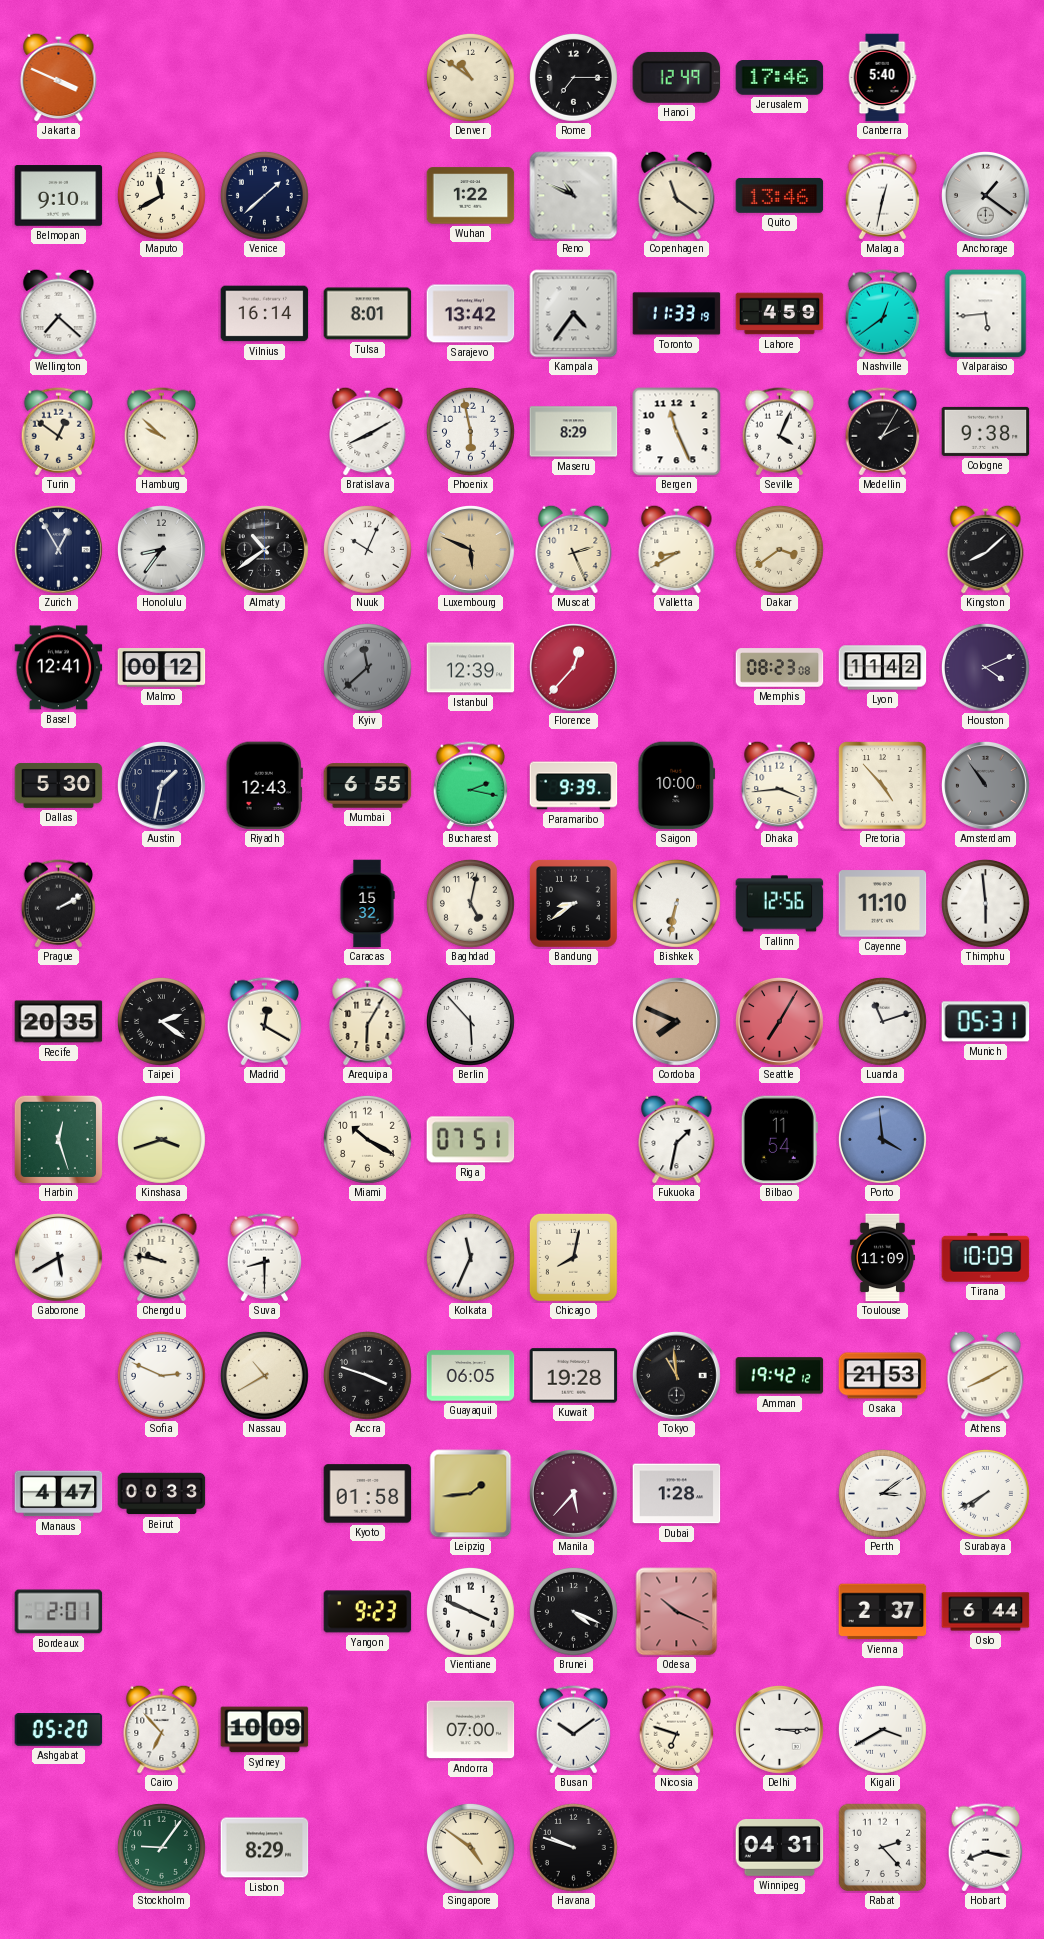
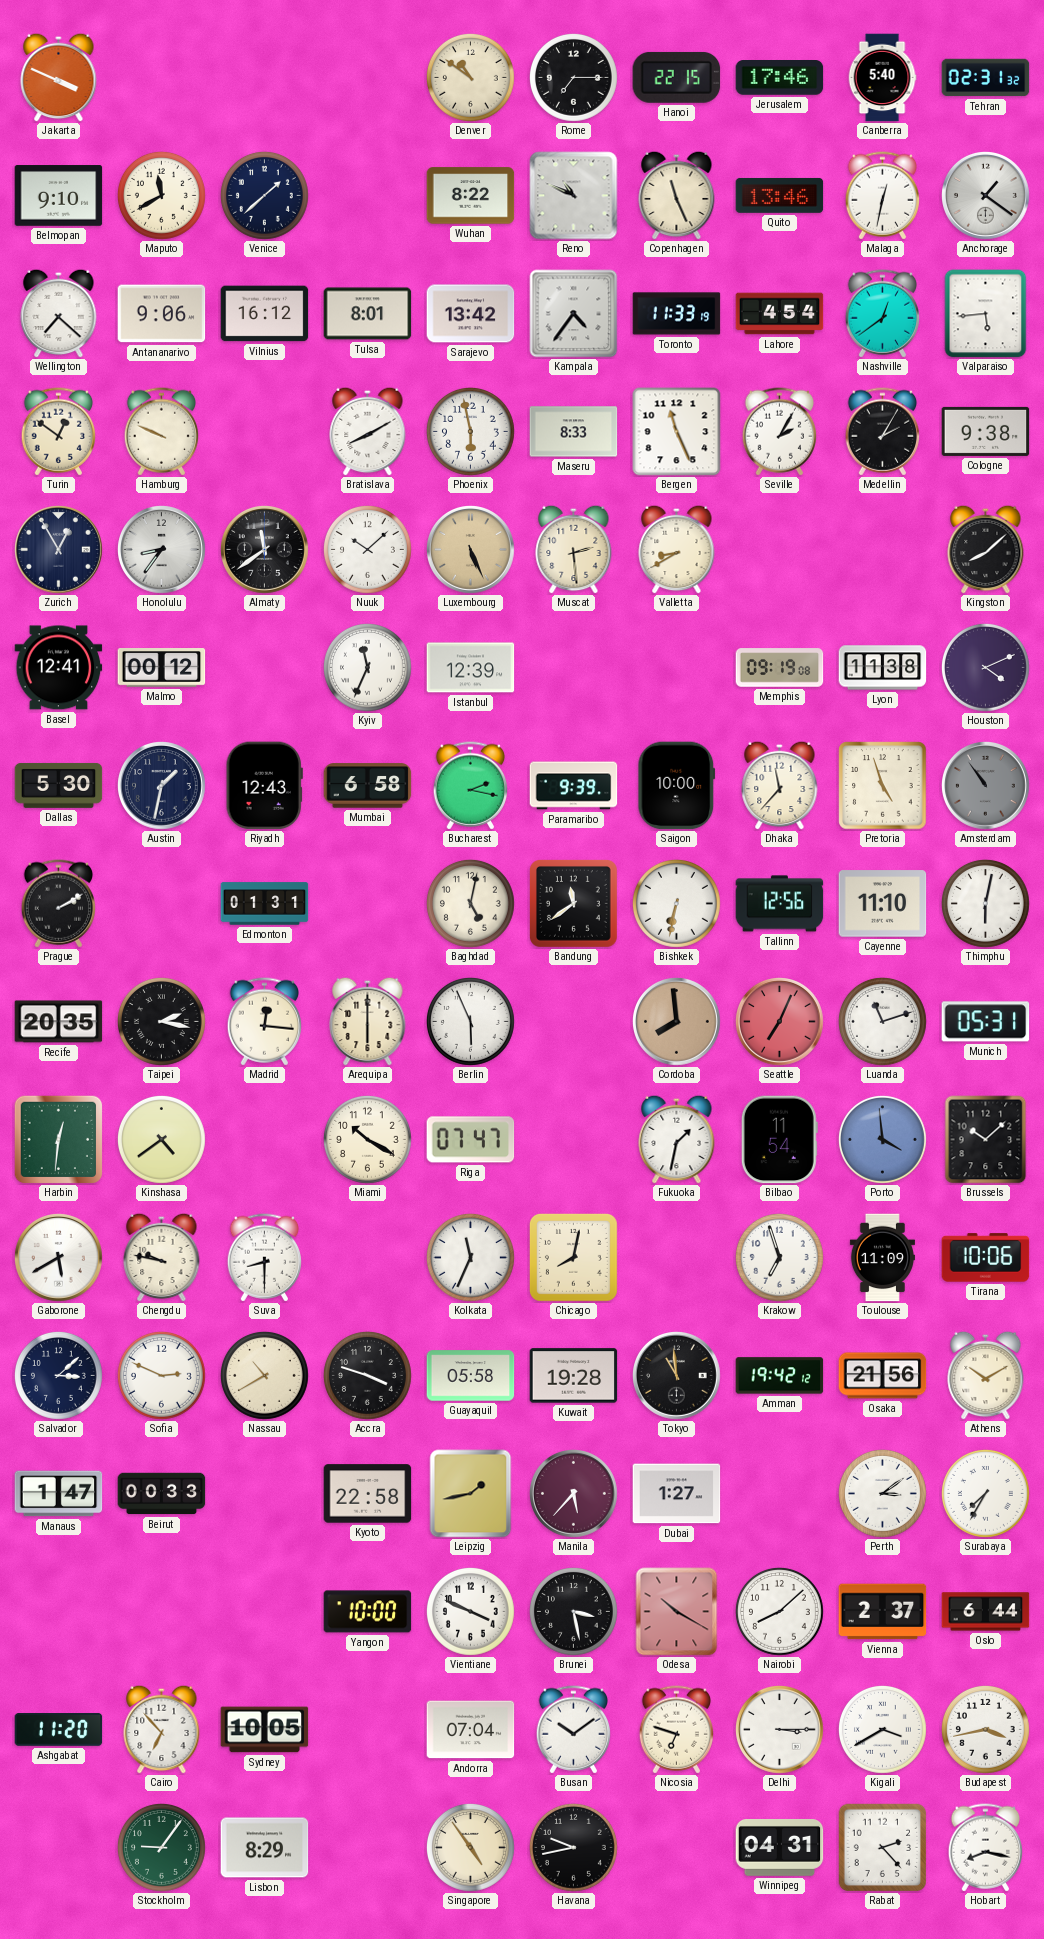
Hanoi: 12:49 -> 22:15
Tehran: none -> 02:31
Wuhan: 1:22 -> 8:22
Copenhagen: 11:21 -> 11:26
Antananarivo: none -> 9:06
Vilnius: 16:14 -> 16:12
Lahore: 4:59 -> 4:54
Hamburg: 9:52 -> 9:49
Maseru: 8:29 -> 8:33
Seville: 4:04 -> 2:05
Almaty: 10:39 -> 11:39
Nuuk: 10:04 -> 10:08
Luxembourg: 5:49 -> 5:26
Muscat: 2:26 -> 2:29
Dakar: 3:39 -> none
Kyiv: 11:38 -> 11:34
Kyiv dial: grey -> white
Florence: 12:37 -> none
Memphis: 08:23 -> 09:19
Lyon: 11:42 -> 11:38
Mumbai: 6:55 -> 6:58
Dhaka: 3:44 -> 11:37
Pretoria: 4:53 -> 4:57
Edmonton: none -> 01:31
Caracas: 15:32 -> none
Bandung: 8:39 -> 11:39
Thimphu: 5:59 -> 6:02
Taipei: 2:21 -> 2:17
Madrid: 12:20 -> 12:16
Arequipa: 6:05 -> 6:00
Berlin: 5:53 -> 5:56
Cordoba: 7:49 -> 7:59
Seattle: 7:05 -> 7:04
Harbin: 12:27 -> 12:31
Kinshasa: 3:42 -> 4:39
Riga: 07:51 -> 07:47
Brussels: none -> 10:08
Krakow: none -> 6:57
Tirana: 10:09 -> 10:06
Salvador: none -> 3:08
Guayaquil: 06:05 -> 05:58
Osaka: 21:53 -> 21:56
Athens: 8:10 -> 10:10
Manaus: 4:47 -> 1:47
Kyoto: 01:58 -> 22:58
Leipzig: 1:44 -> 1:43
Dubai: 1:28 -> 1:27
Surabaya: 7:40 -> 7:35
Bordeaux: 2:01 -> none
Yangon: 9:23 -> 10:00
Brunei: 4:19 -> 3:28
Odesa: 10:19 -> 10:20
Nairobi: none -> 8:08
Ashgabat: 05:20 -> 11:20
Sydney: 10:09 -> 10:05
Andorra: 07:00 -> 07:04
Budapest: none -> 3:43
Singapore: 4:51 -> 4:54
Havana: 9:48 -> 9:43
